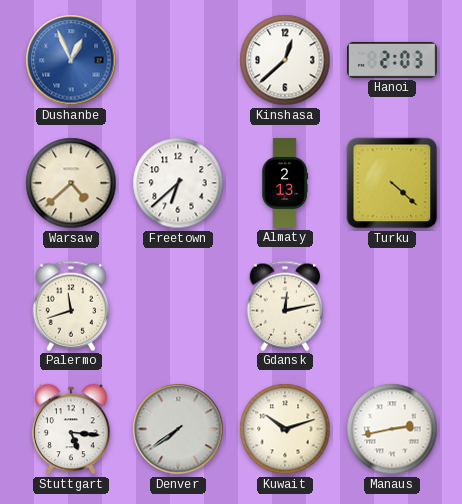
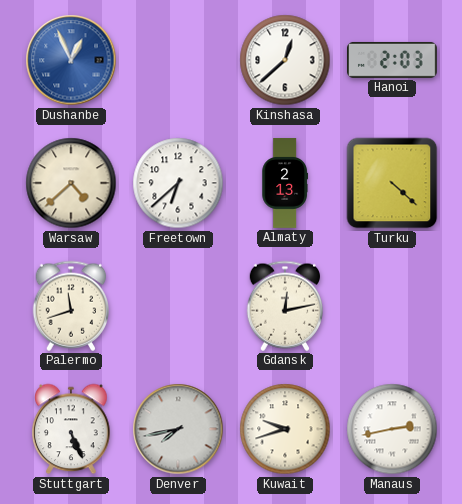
Stuttgart: 5:16 -> 5:26
Denver: 7:39 -> 7:43
Kuwait: 10:12 -> 9:42
